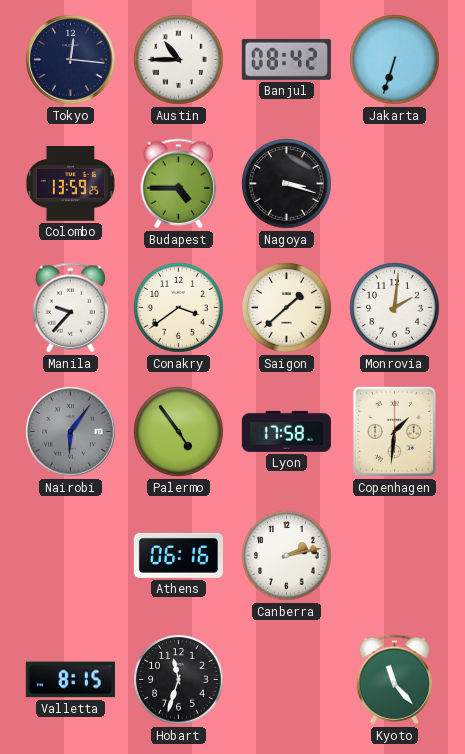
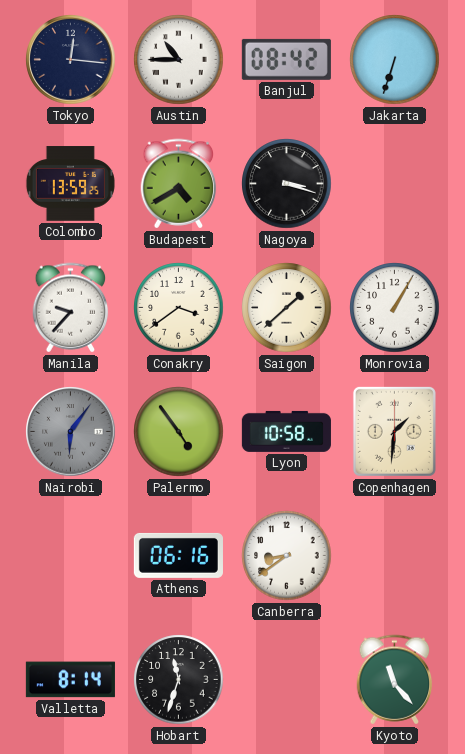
Budapest: 4:45 -> 4:40
Monrovia: 2:01 -> 1:05
Lyon: 17:58 -> 10:58
Canberra: 2:13 -> 8:39
Valletta: 8:15 -> 8:14
